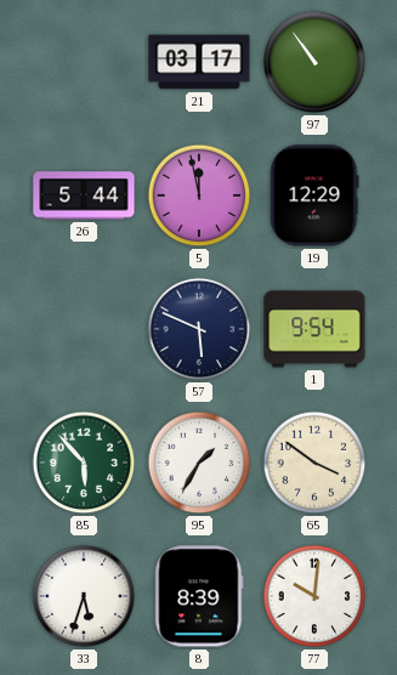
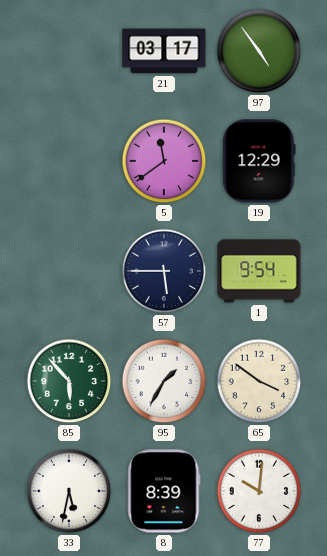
97: 10:54 -> 4:54
26: 5:44 -> none
5: 11:58 -> 11:39
57: 5:49 -> 5:45
33: 5:33 -> 5:32
